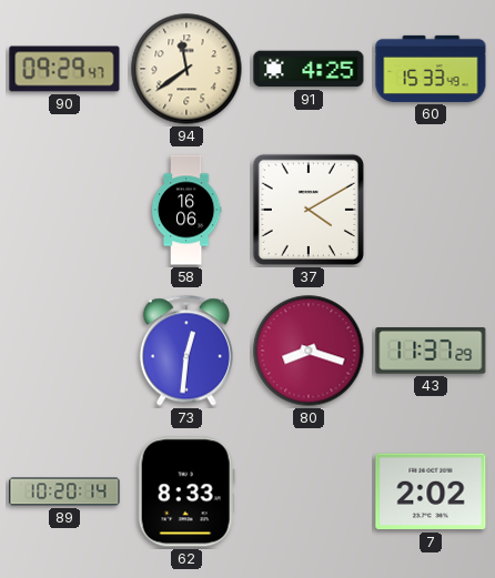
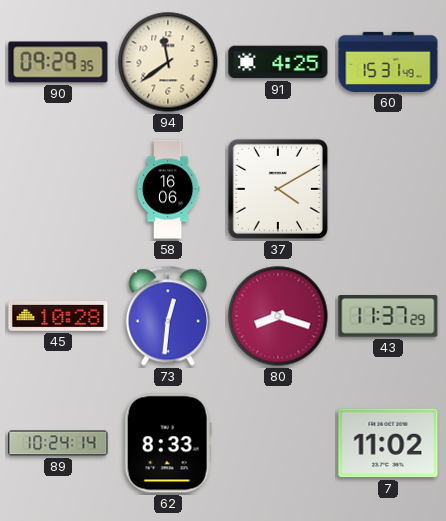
90: 09:29:47 -> 09:29:35
60: 15:33 -> 15:31
45: none -> 10:28
89: 10:20 -> 10:24
7: 2:02 -> 11:02
